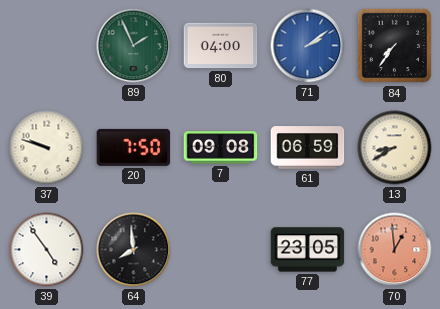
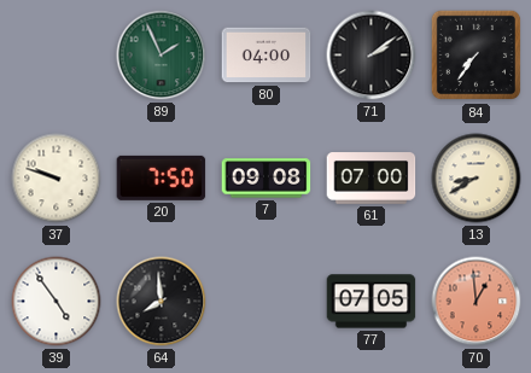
71 dial: blue -> black
61: 06:59 -> 07:00
77: 23:05 -> 07:05
